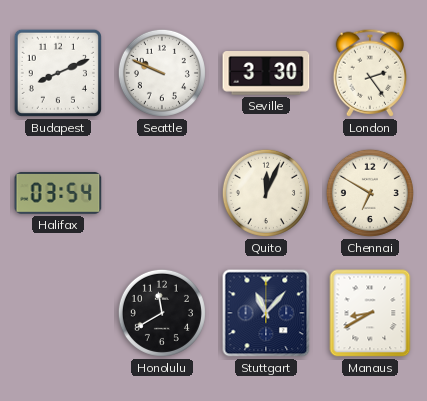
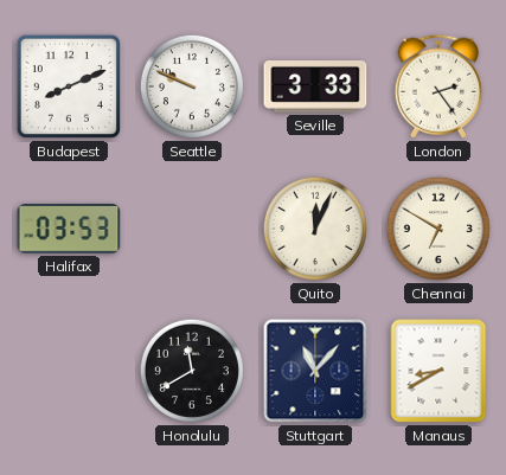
Seville: 3:30 -> 3:33
Halifax: 03:54 -> 03:53
